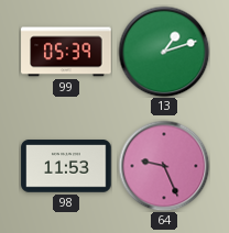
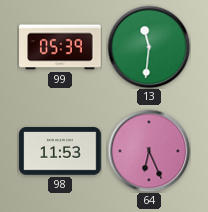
13: 1:12 -> 11:31
64: 9:26 -> 6:26
